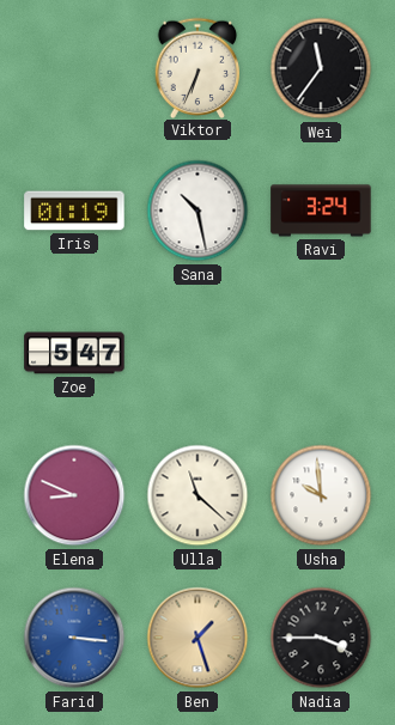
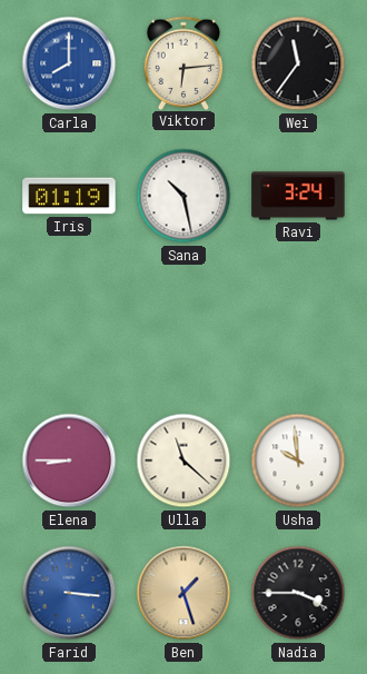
Carla: none -> 8:00
Viktor: 6:34 -> 6:14
Zoe: 5:47 -> none
Elena: 8:49 -> 8:45
